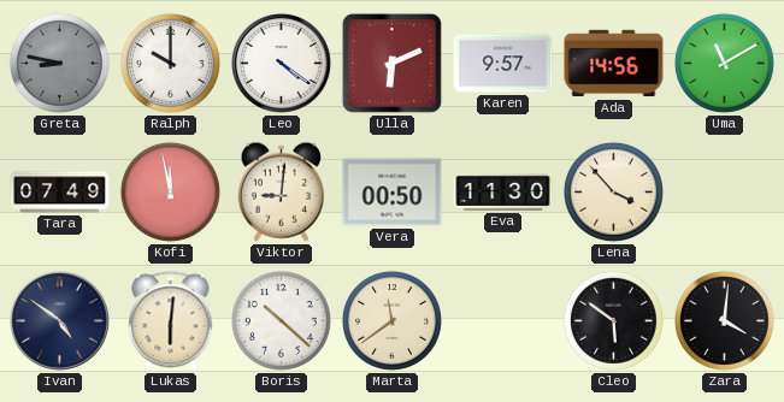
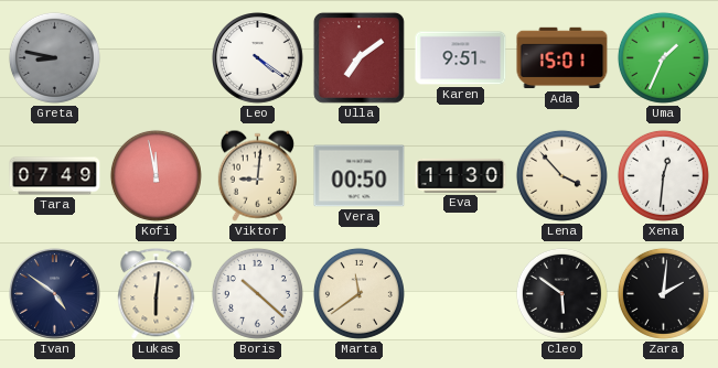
Ralph: 10:00 -> none
Ulla: 6:11 -> 7:09
Karen: 9:57 -> 9:51
Ada: 14:56 -> 15:01
Uma: 11:10 -> 1:34
Xena: none -> 12:31
Zara: 4:01 -> 2:01
